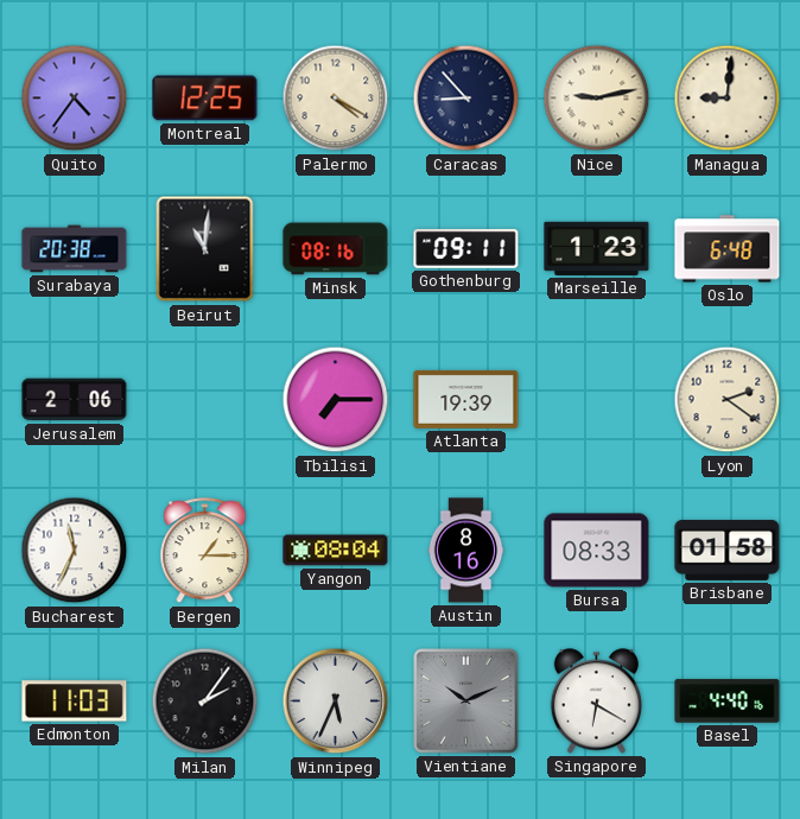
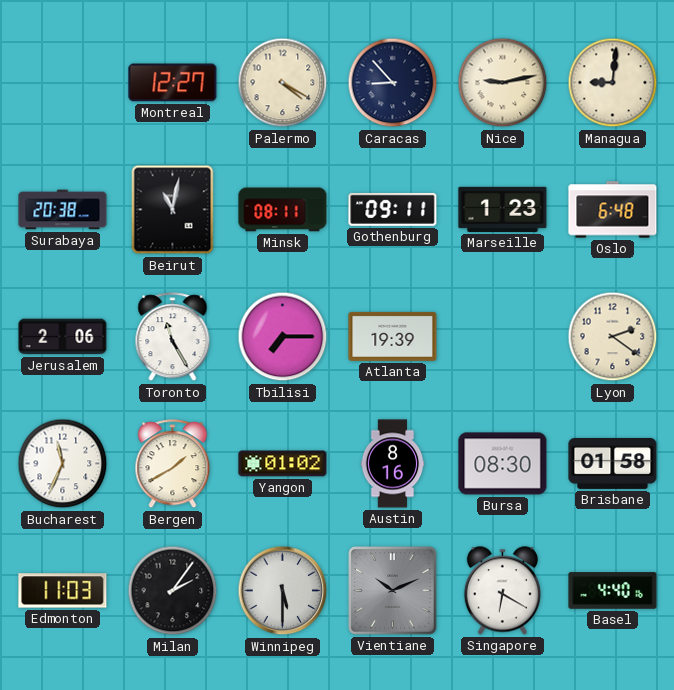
Quito: 4:36 -> none
Montreal: 12:25 -> 12:27
Beirut: 11:01 -> 11:02
Minsk: 08:16 -> 08:11
Toronto: none -> 11:25
Bergen: 1:15 -> 1:40
Yangon: 08:04 -> 01:02
Bursa: 08:33 -> 08:30
Winnipeg: 5:34 -> 5:30
